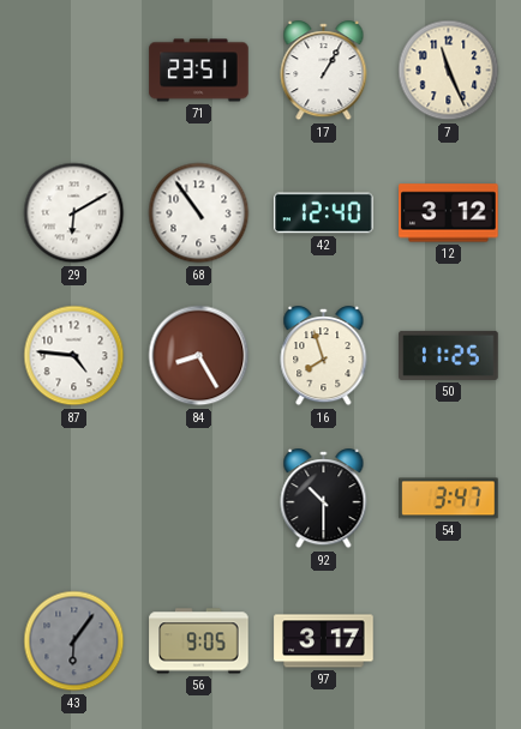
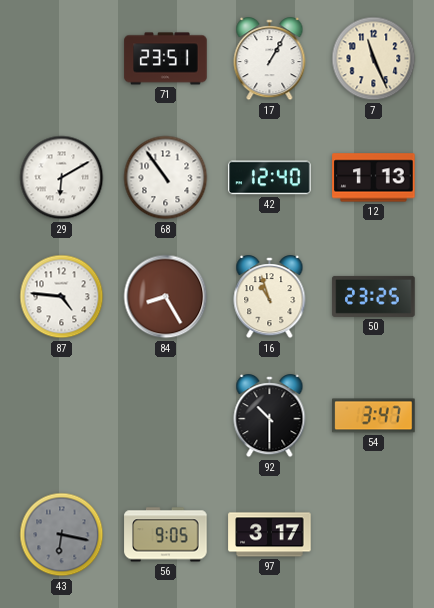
12: 3:12 -> 1:13
16: 7:57 -> 10:57
50: 11:25 -> 23:25
43: 6:06 -> 6:17
